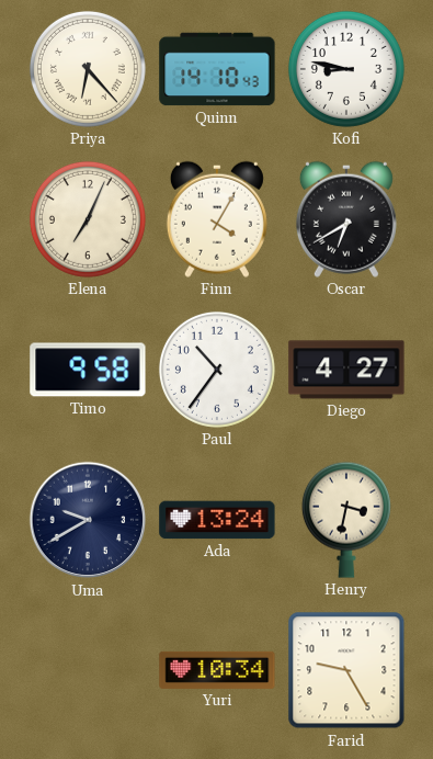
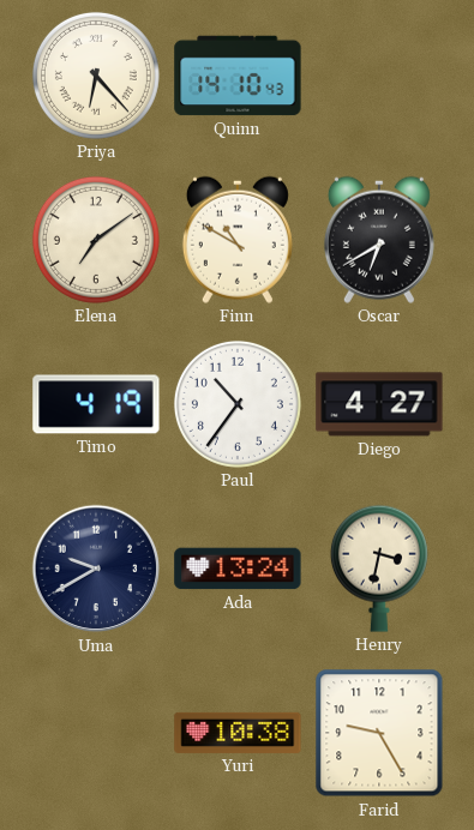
Kofi: 8:47 -> none
Elena: 7:04 -> 7:09
Finn: 4:05 -> 10:50
Timo: 9:58 -> 4:19
Yuri: 10:34 -> 10:38
